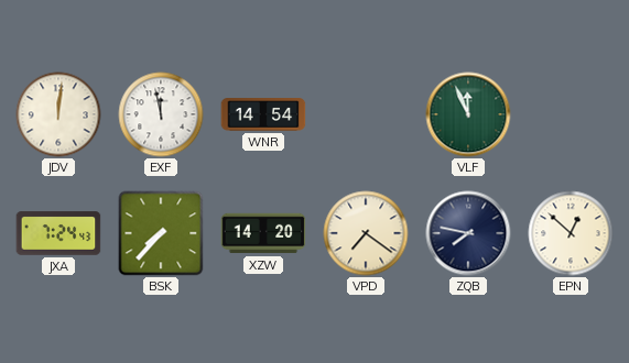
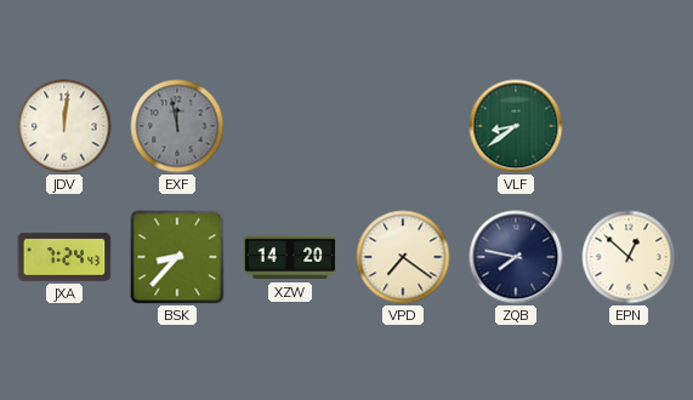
EXF dial: white -> grey
WNR: 14:54 -> none
VLF: 11:56 -> 8:39
BSK: 7:37 -> 8:37
